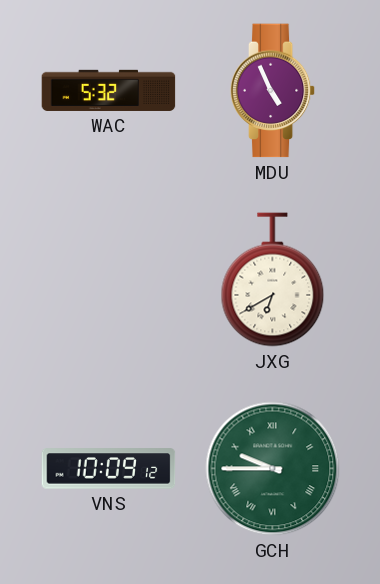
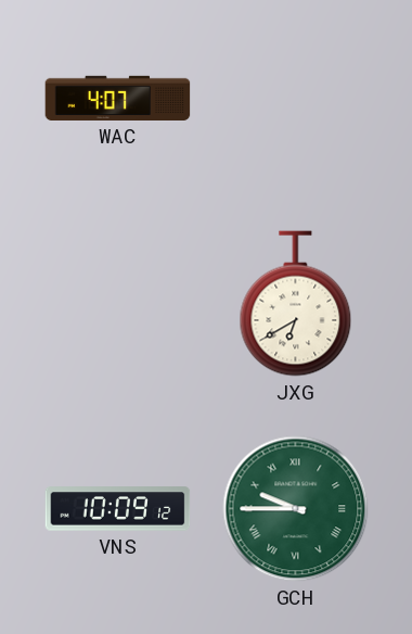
WAC: 5:32 -> 4:07
MDU: 4:56 -> none
